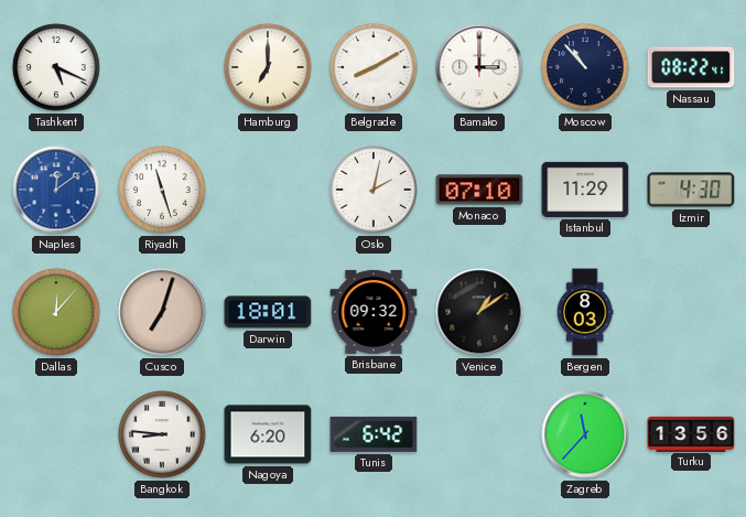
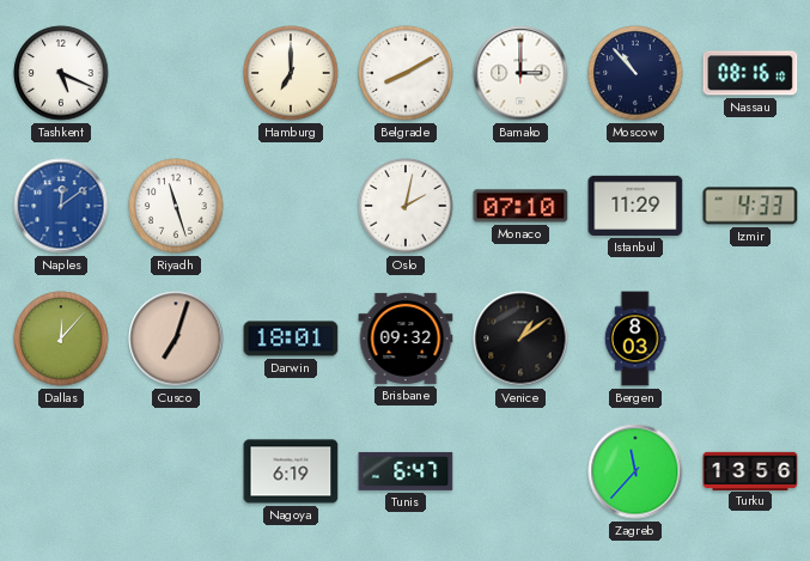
Nassau: 08:22 -> 08:16
Izmir: 4:30 -> 4:33
Bangkok: 8:46 -> none
Nagoya: 6:20 -> 6:19
Tunis: 6:42 -> 6:47
